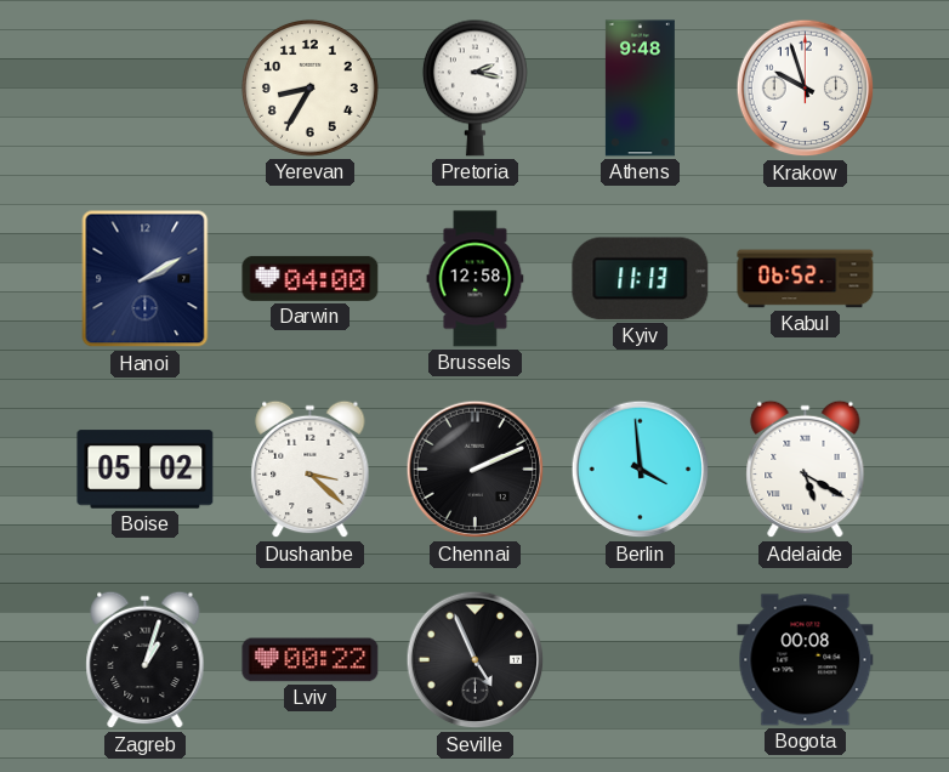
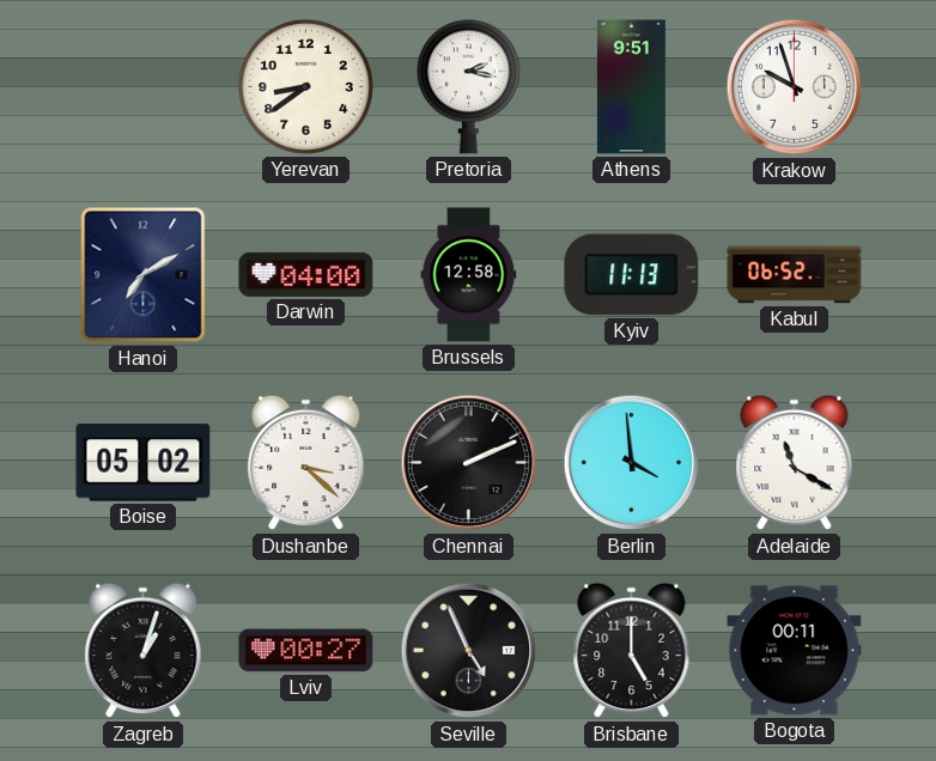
Yerevan: 8:35 -> 8:39
Athens: 9:48 -> 9:51
Hanoi: 2:10 -> 7:10
Adelaide: 5:20 -> 11:20
Lviv: 00:22 -> 00:27
Brisbane: none -> 5:00
Bogota: 00:08 -> 00:11
